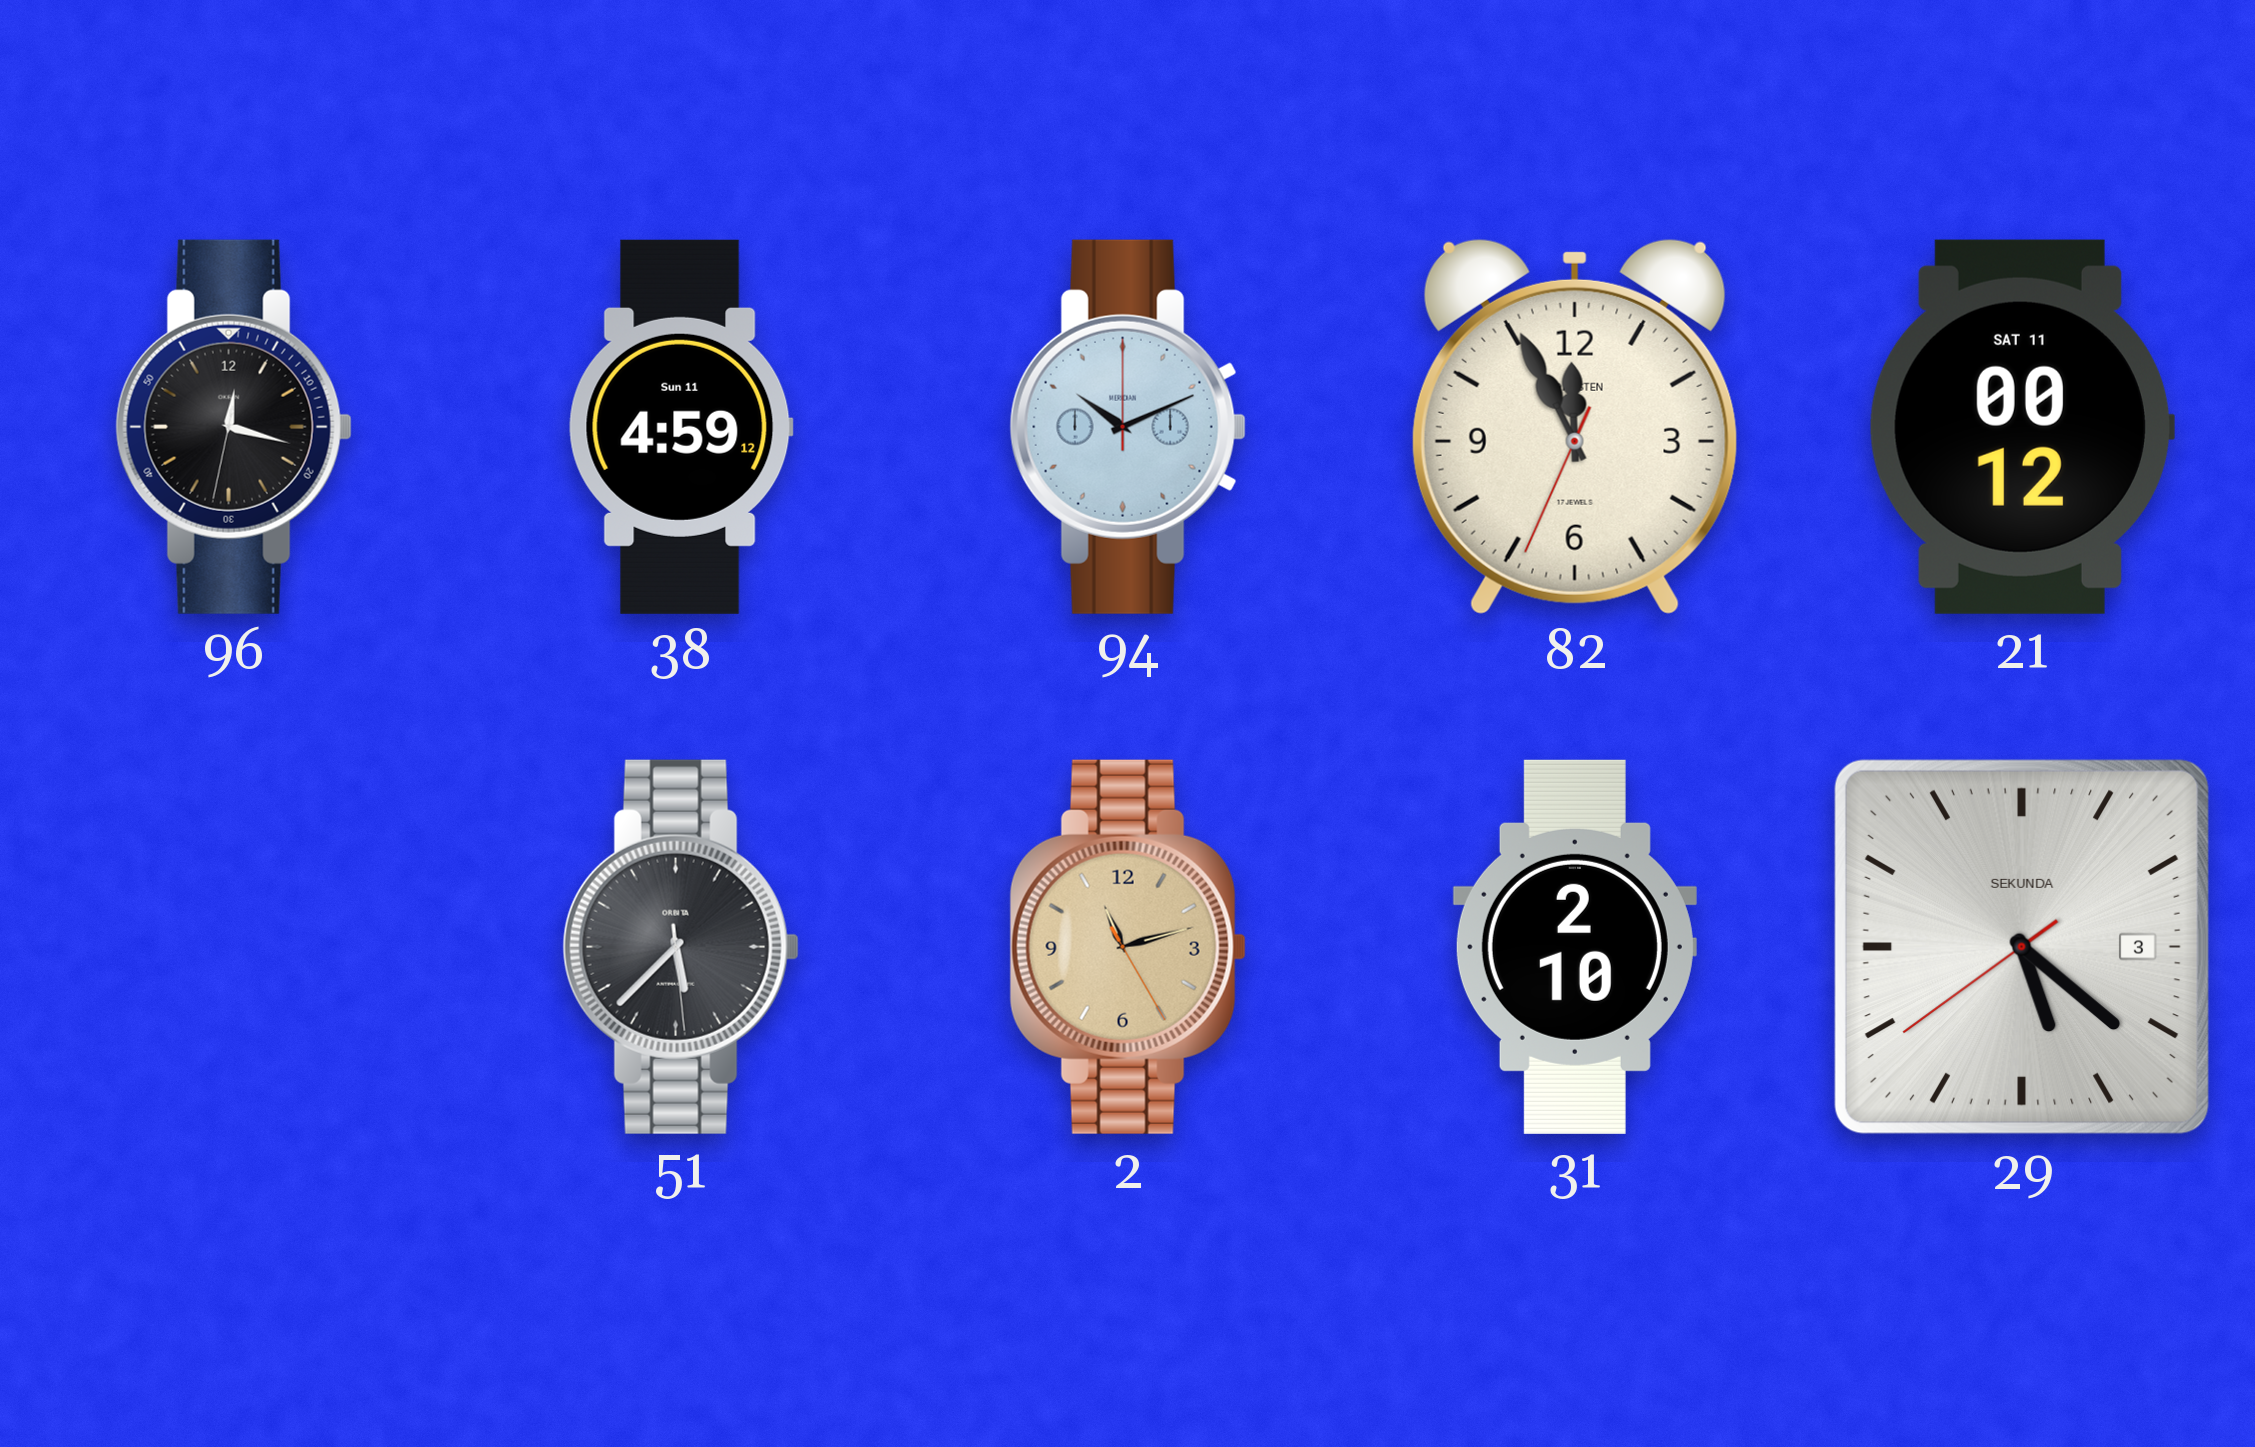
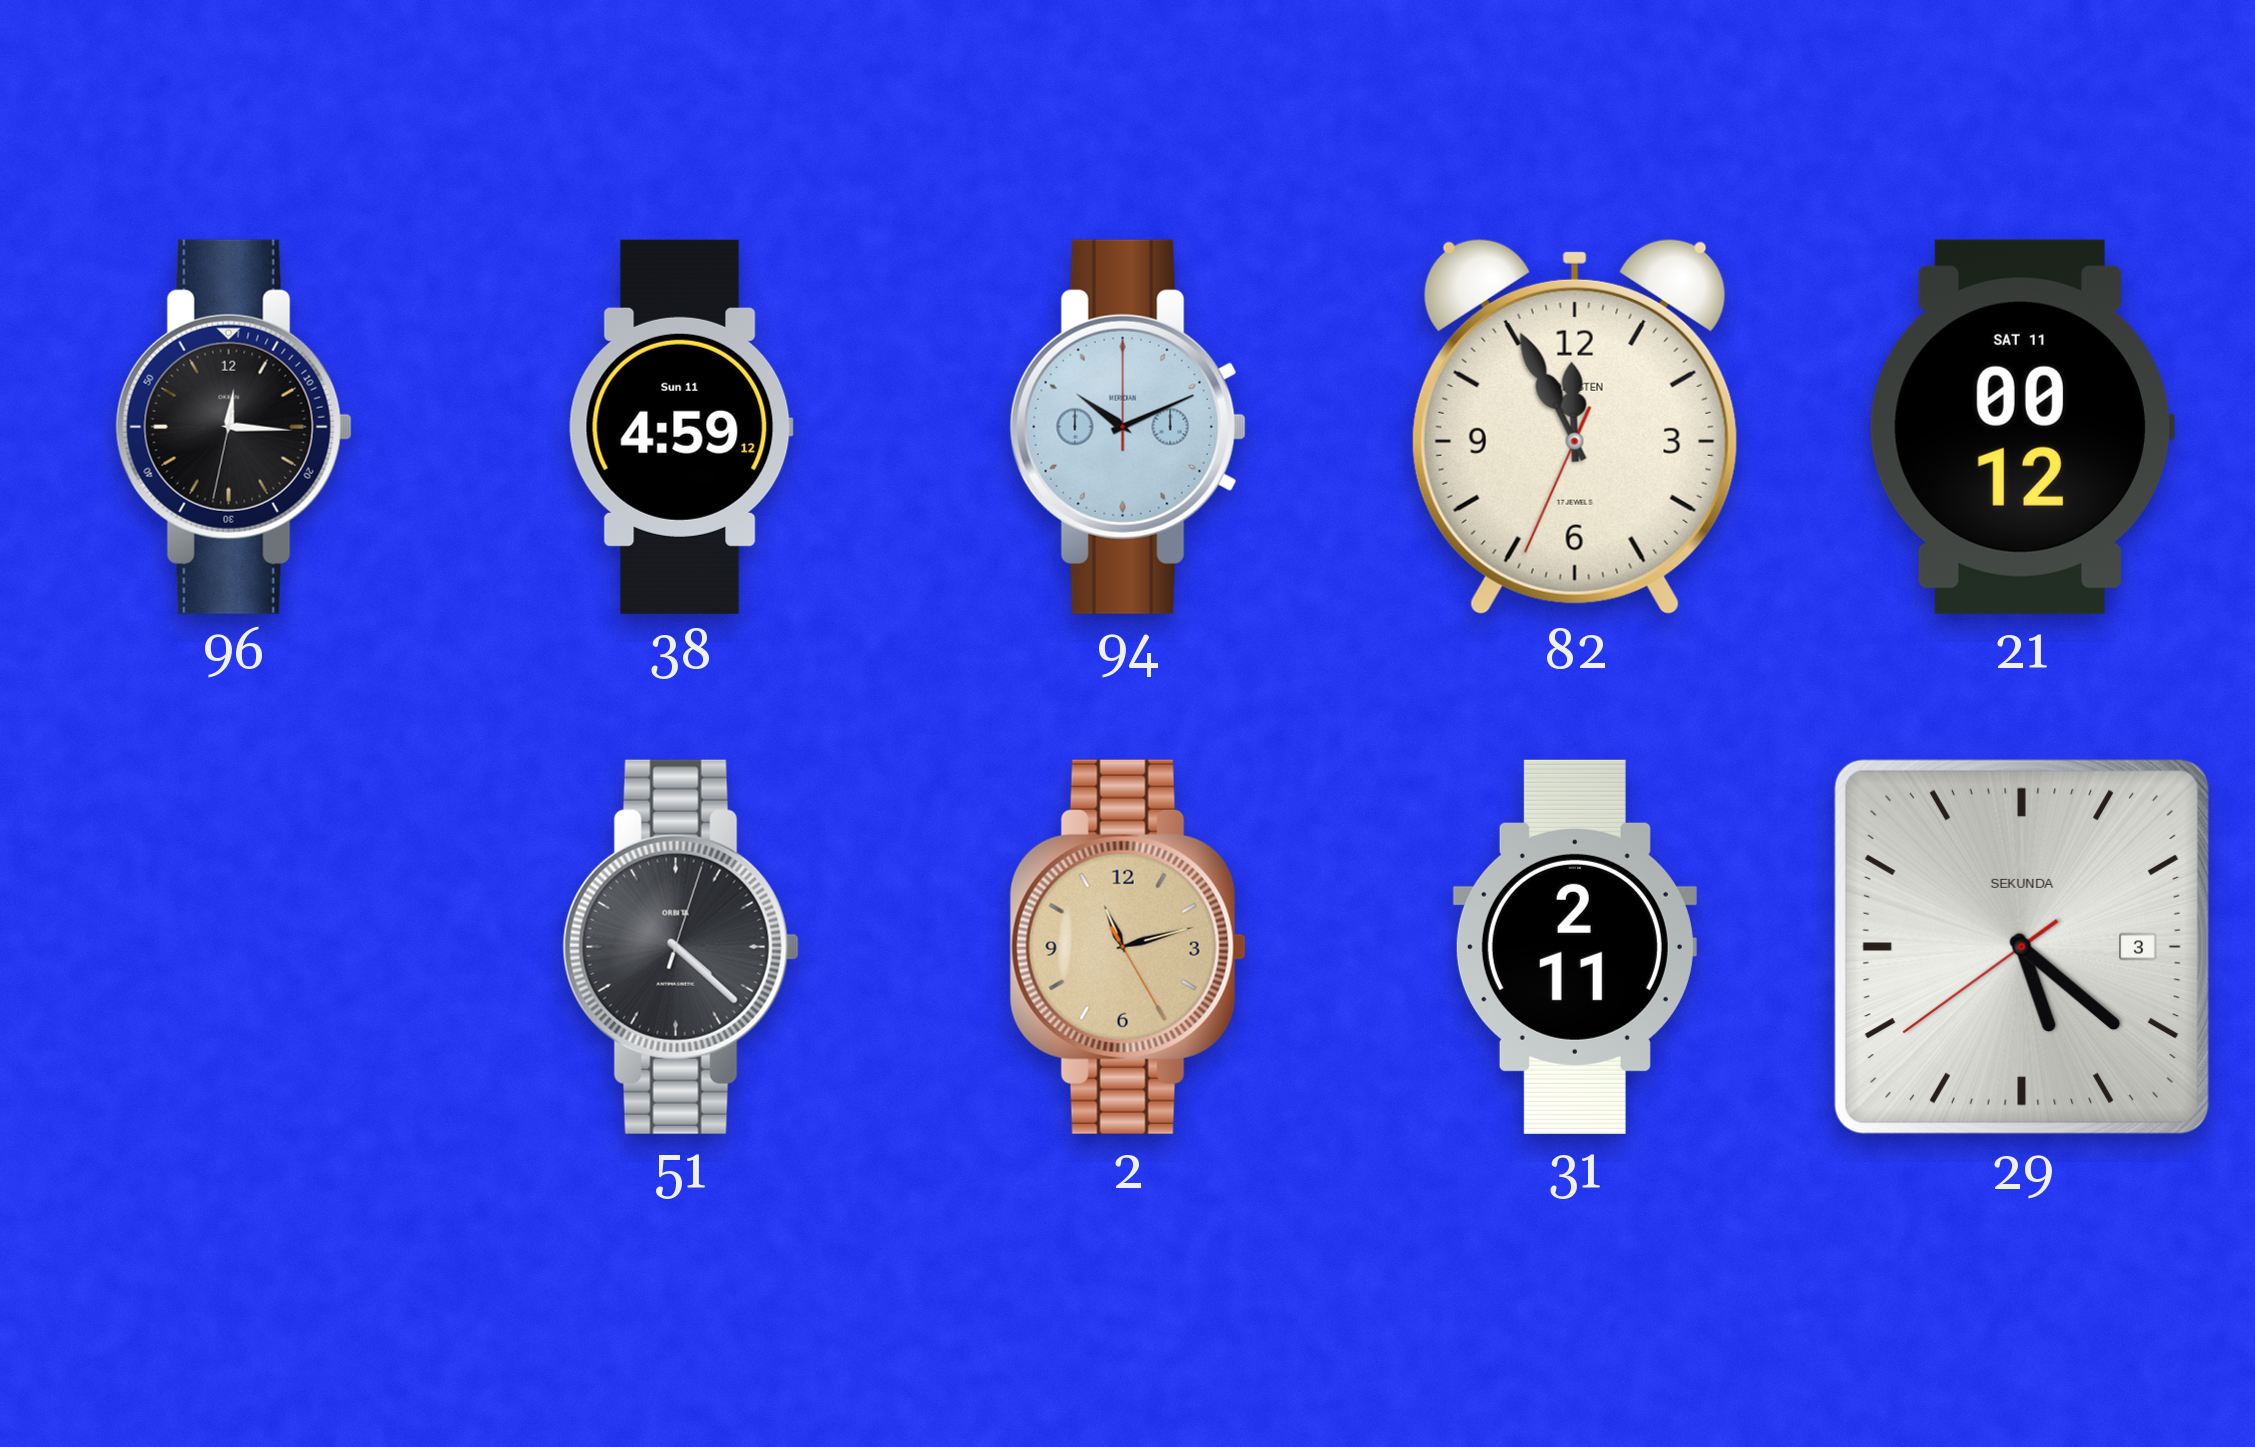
96: 12:17 -> 12:15
51: 5:37 -> 4:22
31: 2:10 -> 2:11
